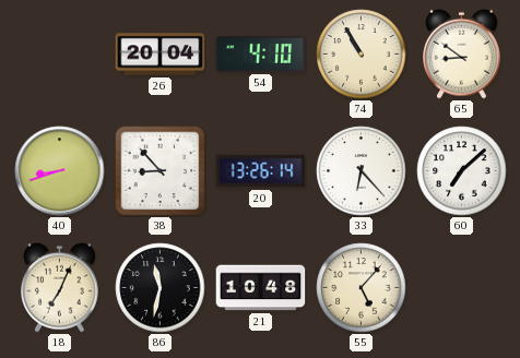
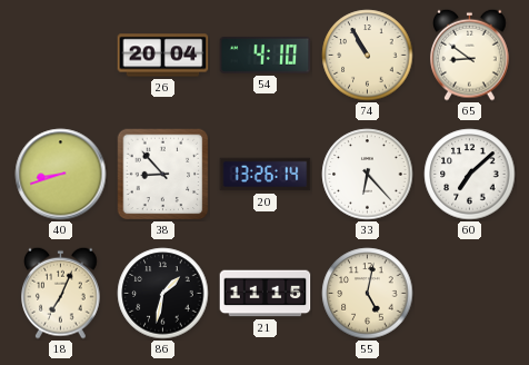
86: 11:32 -> 1:32
21: 10:48 -> 11:15
55: 5:07 -> 5:02
